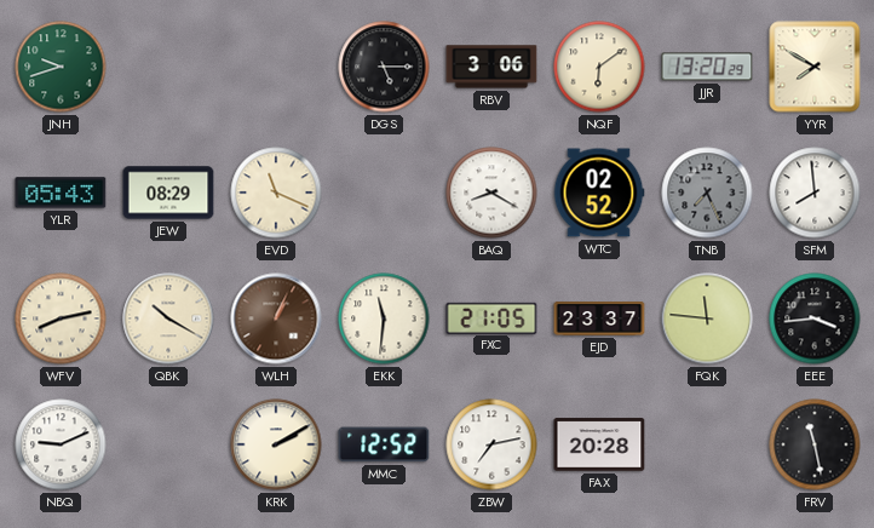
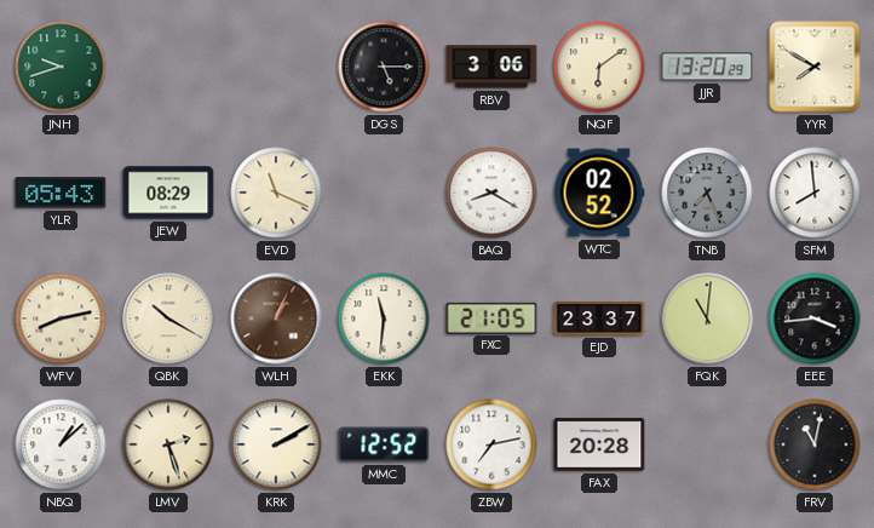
FQK: 11:46 -> 11:01
NBQ: 9:11 -> 1:08
LMV: none -> 2:27
FRV: 11:28 -> 11:02
